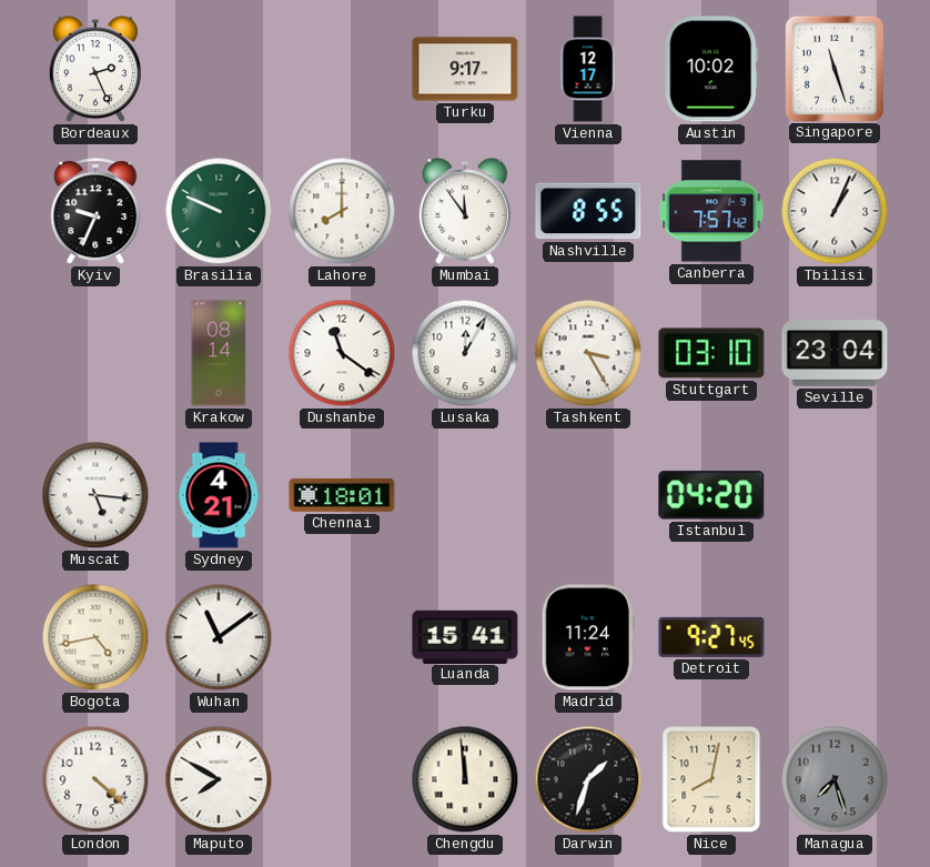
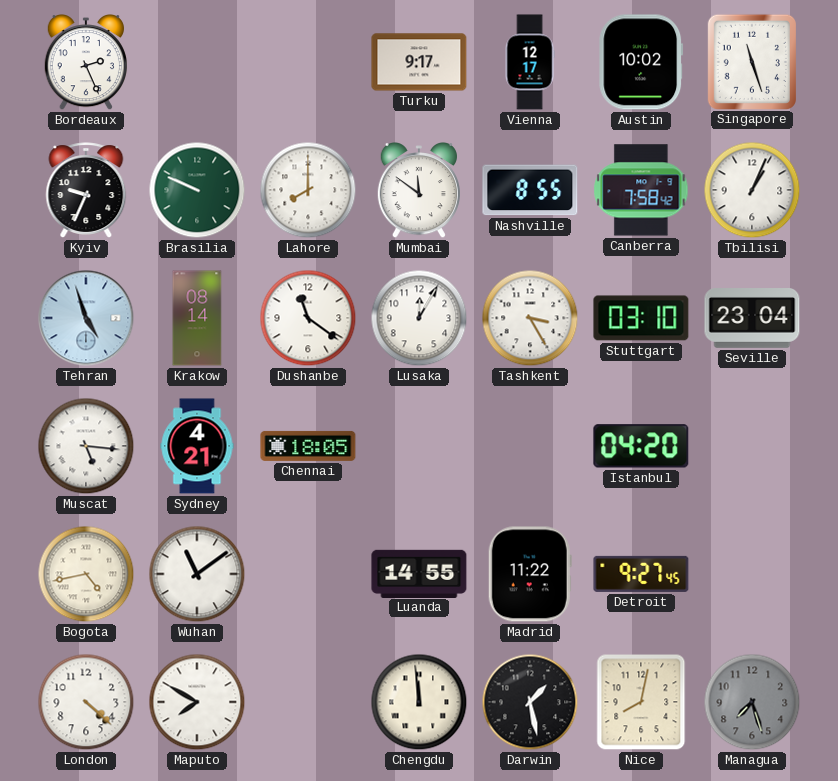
Mumbai: 11:54 -> 11:51
Canberra: 7:57 -> 7:58
Tehran: none -> 4:57
Chennai: 18:01 -> 18:05
Luanda: 15:41 -> 14:55
Madrid: 11:24 -> 11:22
Darwin: 1:33 -> 1:28
